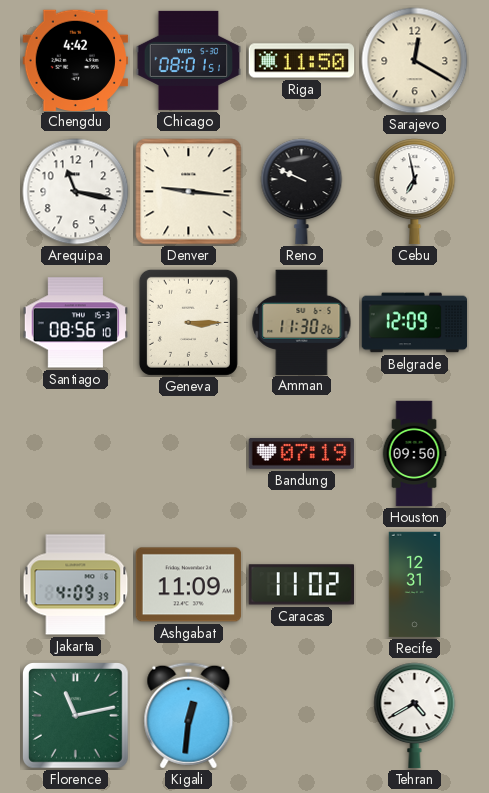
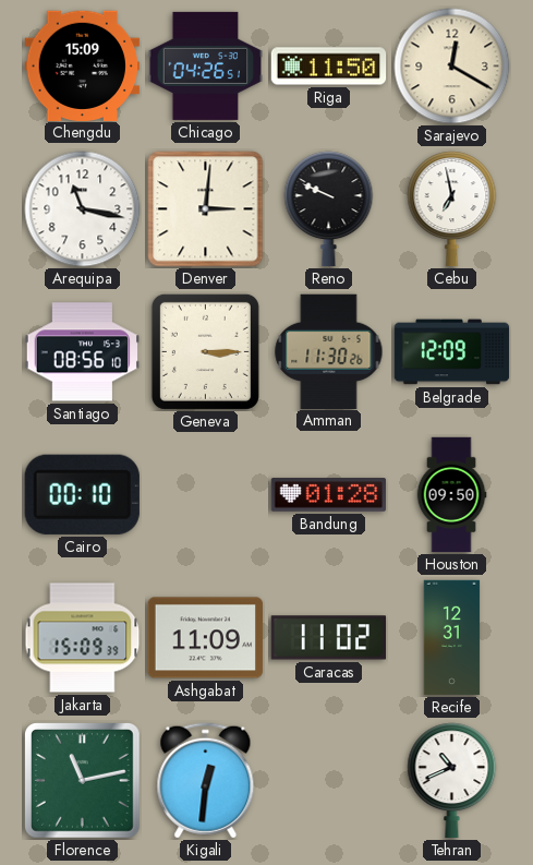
Chengdu: 4:42 -> 15:09
Chicago: 08:01 -> 04:26
Denver: 9:16 -> 3:01
Cairo: none -> 00:10
Bandung: 07:19 -> 01:28
Jakarta: 4:09 -> 15:09
Tehran: 4:40 -> 10:41
